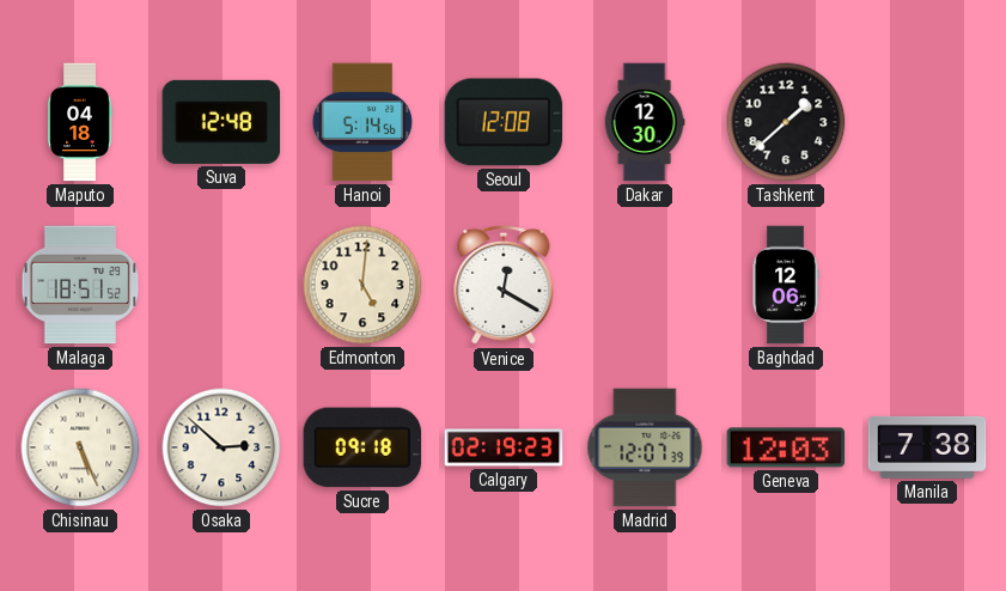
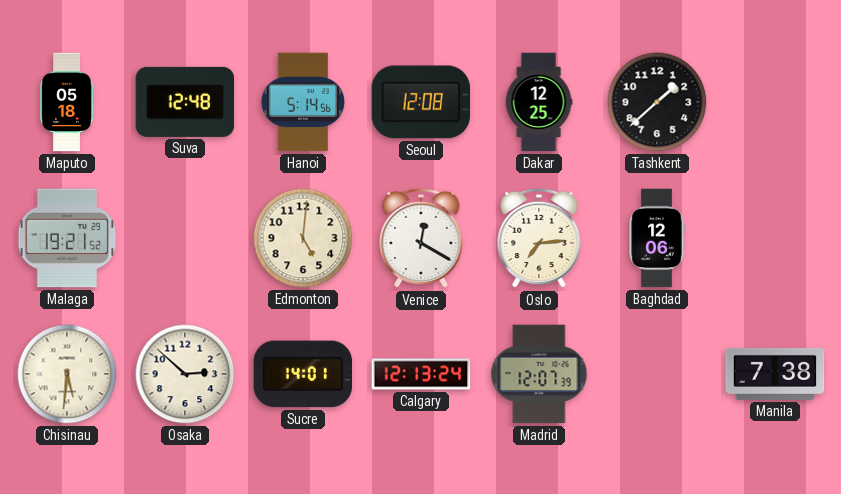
Maputo: 04:18 -> 05:18
Dakar: 12:30 -> 12:25
Malaga: 18:51 -> 19:21
Oslo: none -> 7:14
Chisinau: 5:26 -> 5:31
Sucre: 09:18 -> 14:01
Calgary: 02:19 -> 12:13
Geneva: 12:03 -> none
